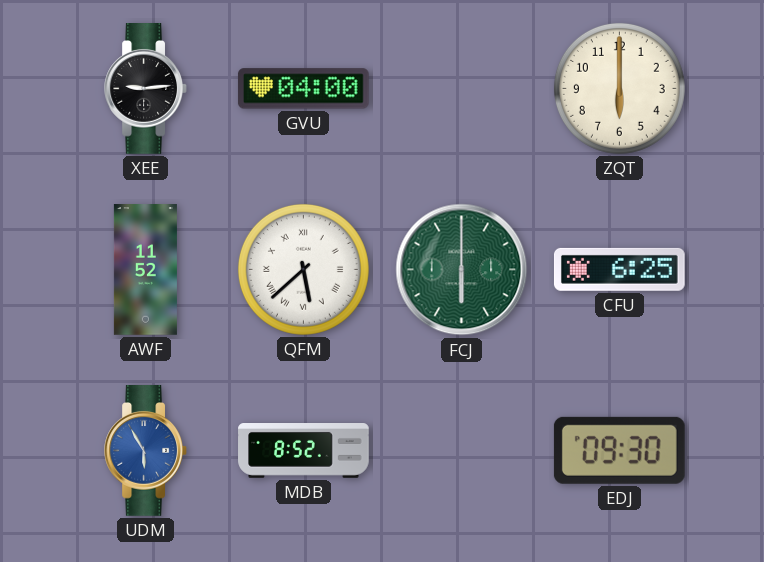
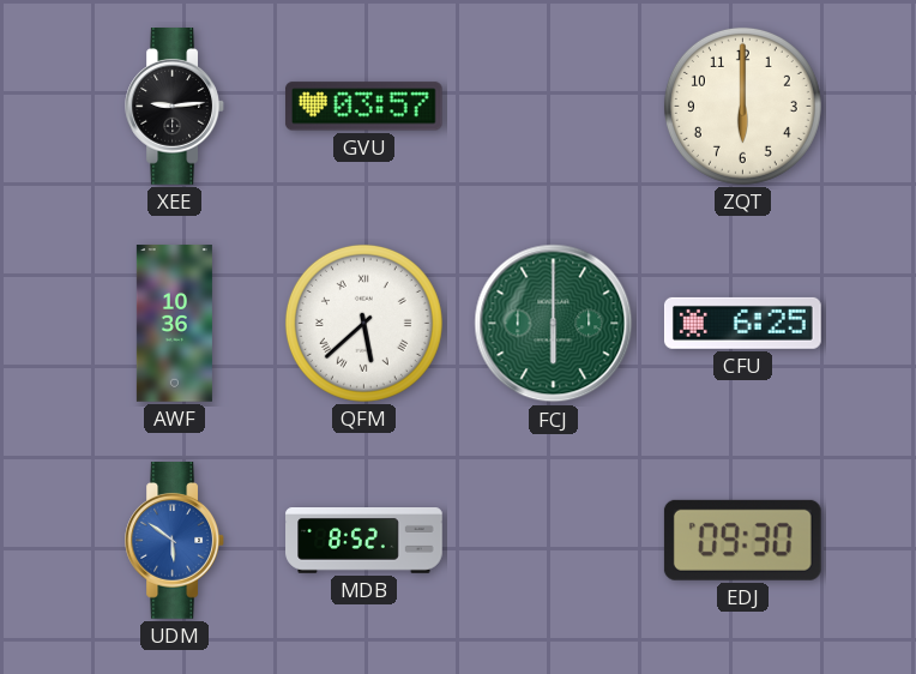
GVU: 04:00 -> 03:57
AWF: 11:52 -> 10:36
UDM: 5:55 -> 5:51
